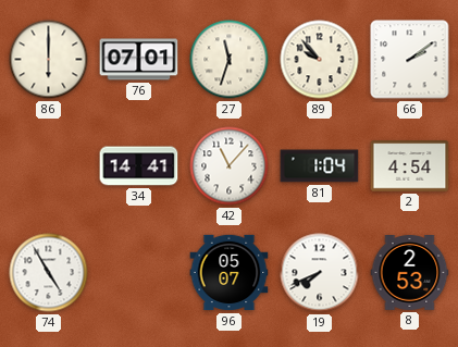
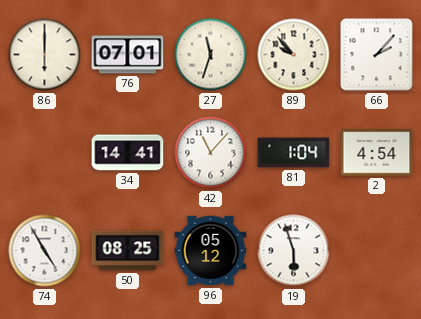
66: 2:09 -> 2:07
50: none -> 08:25
96: 05:07 -> 05:12
19: 7:41 -> 5:57
8: 2:53 -> none
